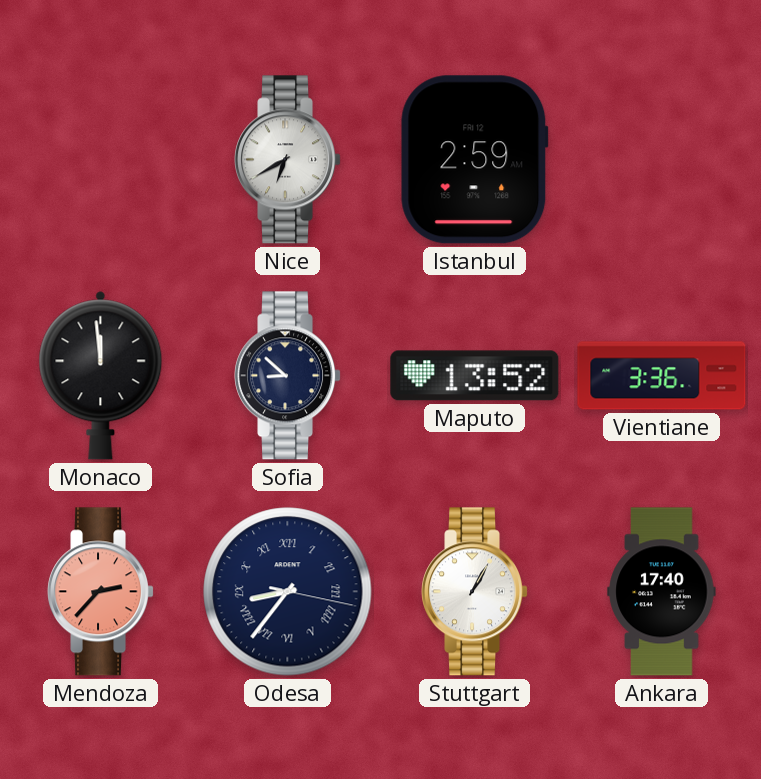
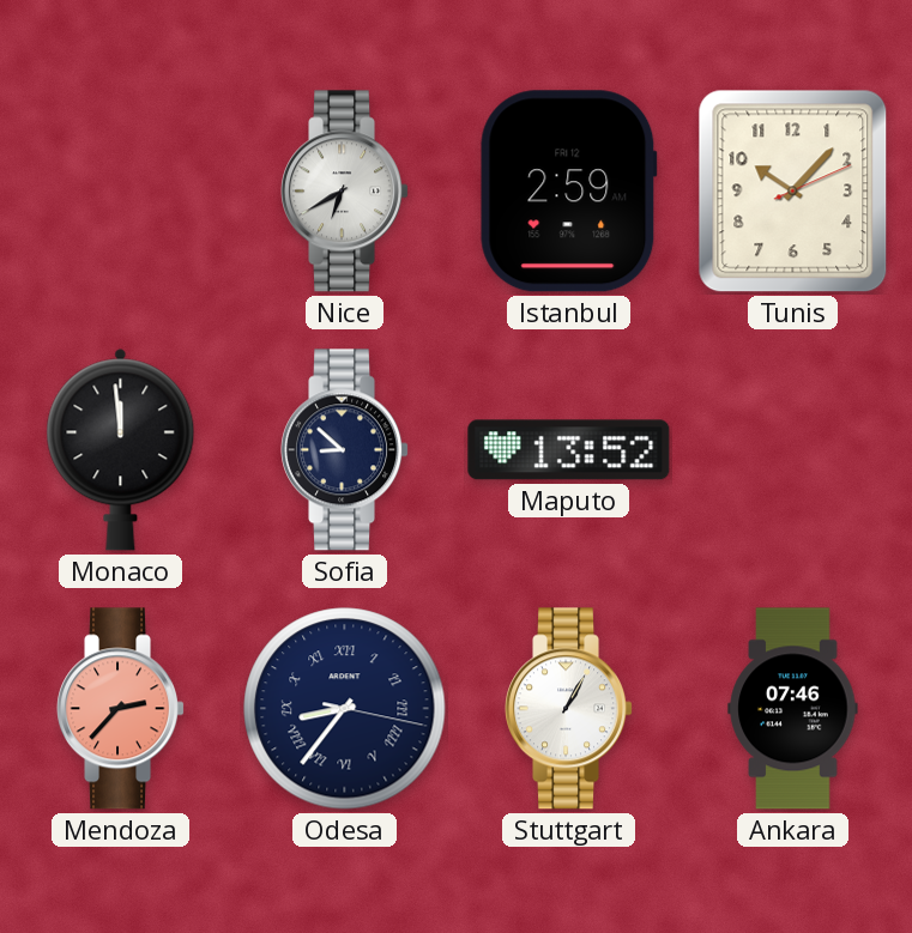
Tunis: none -> 10:07
Vientiane: 3:36 -> none
Ankara: 17:40 -> 07:46
